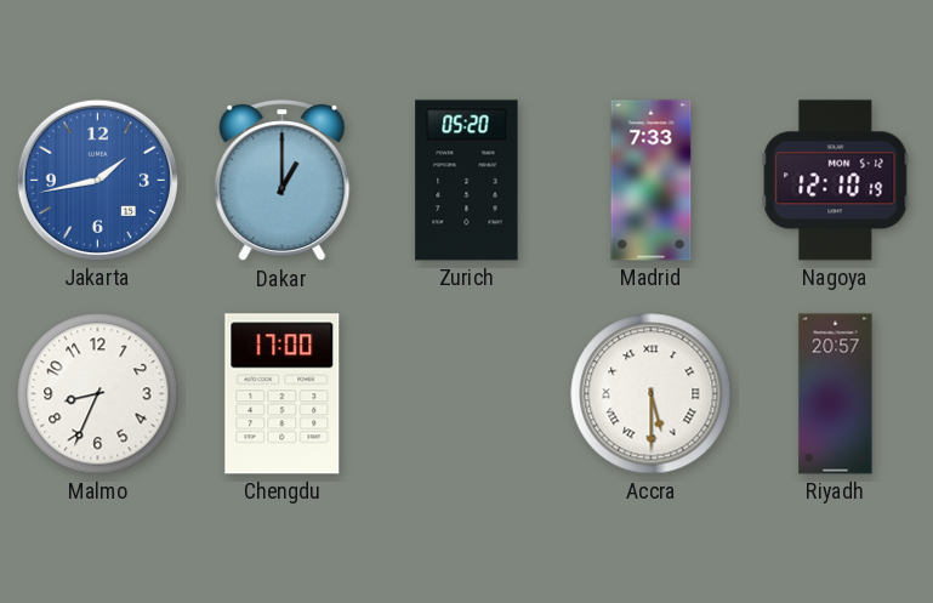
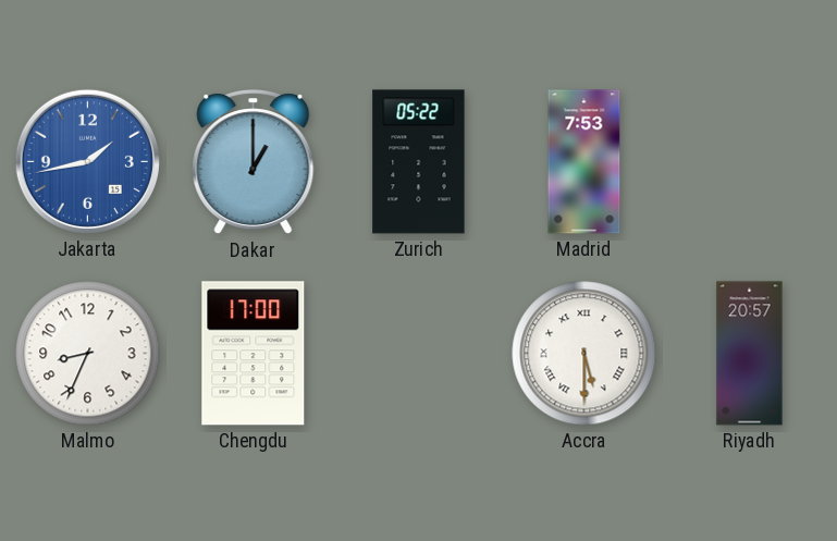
Zurich: 05:20 -> 05:22
Madrid: 7:33 -> 7:53
Nagoya: 12:10 -> none
